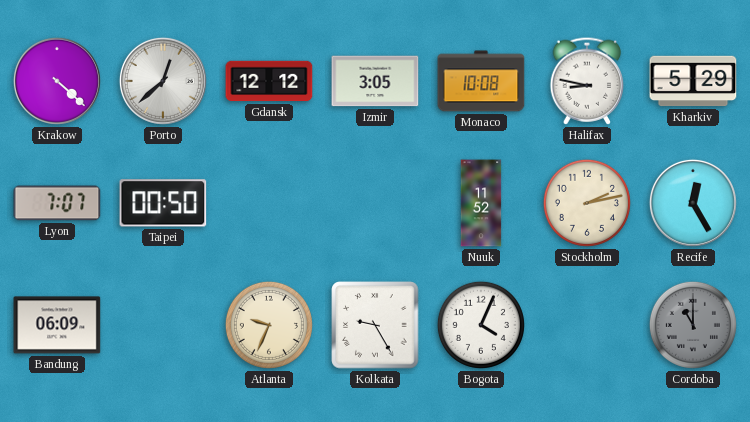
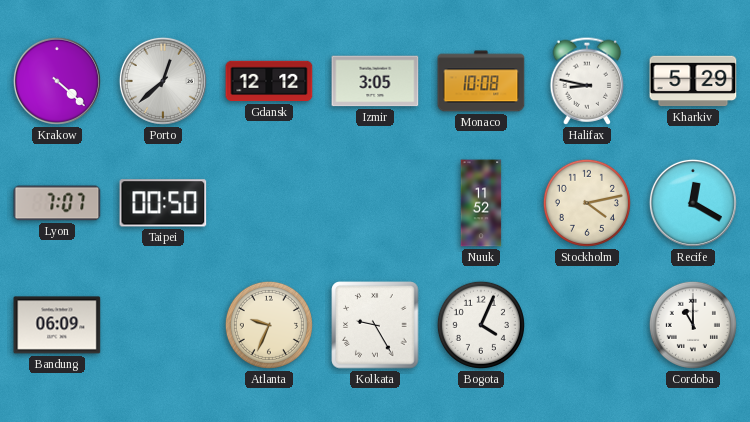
Stockholm: 2:13 -> 4:13
Recife: 12:25 -> 12:20
Cordoba dial: grey -> white
